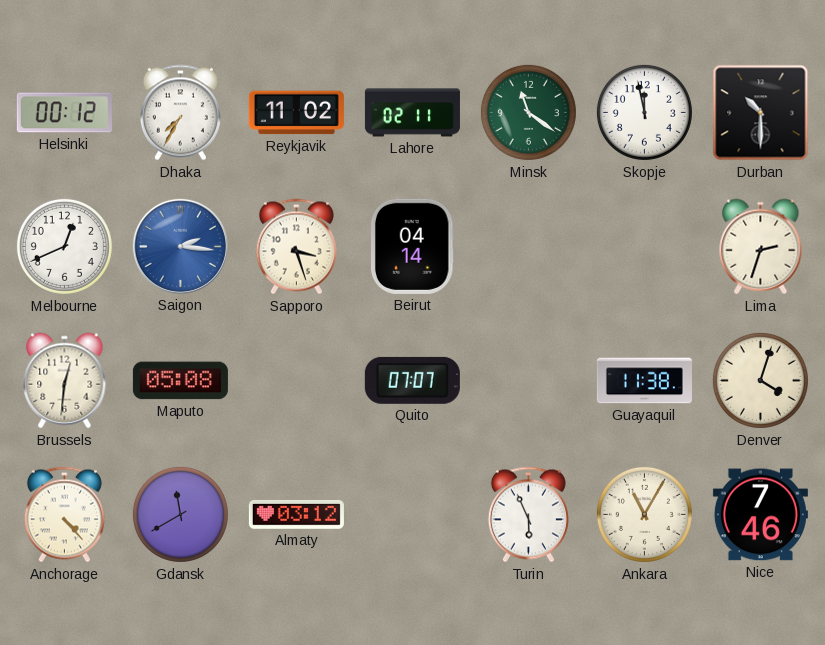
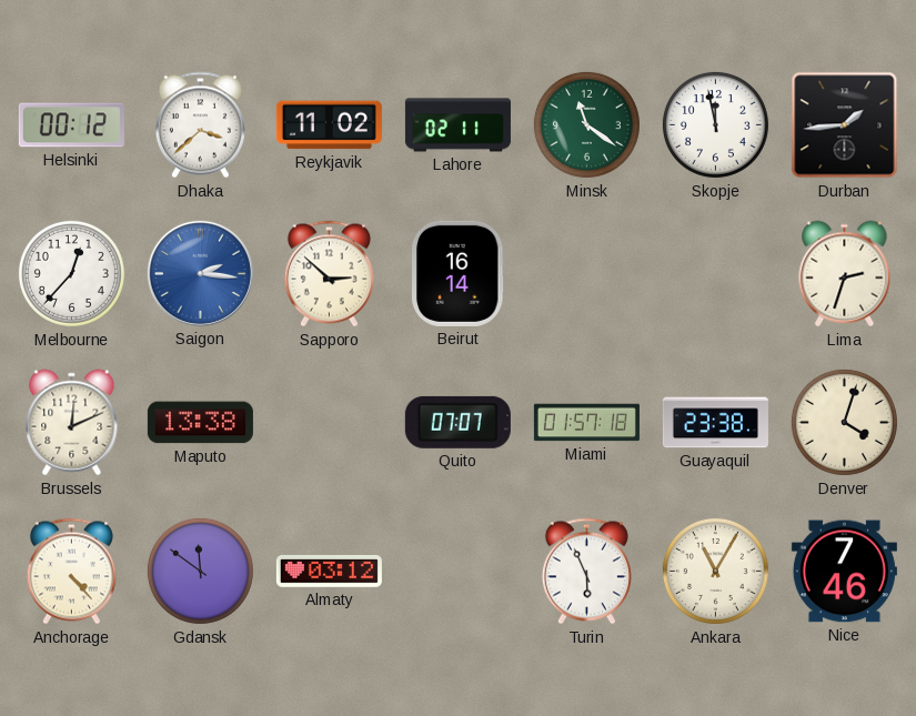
Dhaka: 7:35 -> 3:38
Durban: 10:30 -> 1:44
Melbourne: 12:41 -> 12:37
Sapporo: 3:27 -> 2:52
Beirut: 04:14 -> 16:14
Brussels: 12:31 -> 12:11
Maputo: 05:08 -> 13:38
Miami: none -> 01:57
Guayaquil: 11:38 -> 23:38
Gdansk: 11:40 -> 11:51
